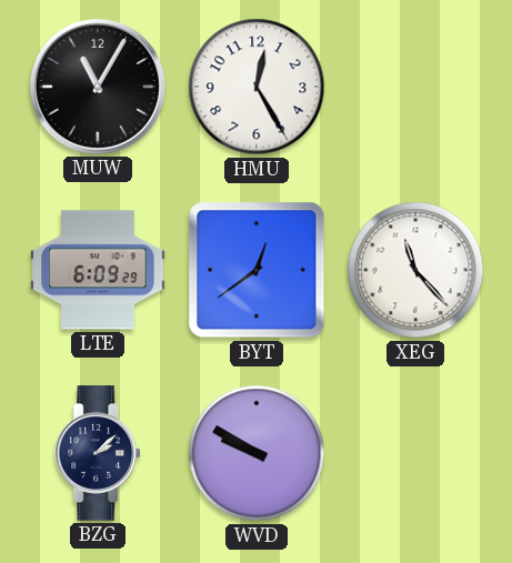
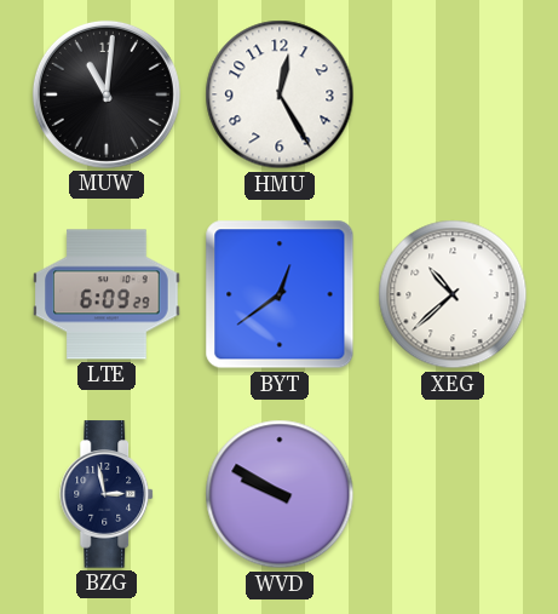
MUW: 11:05 -> 11:01
XEG: 11:23 -> 10:38
BZG: 2:08 -> 2:58
